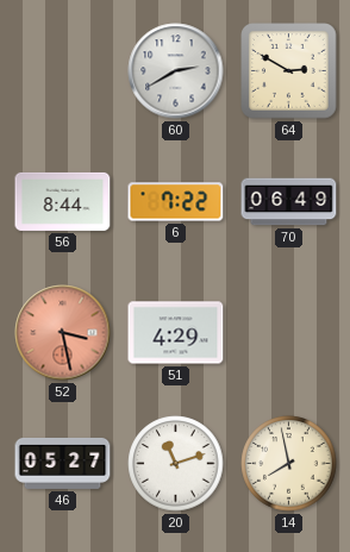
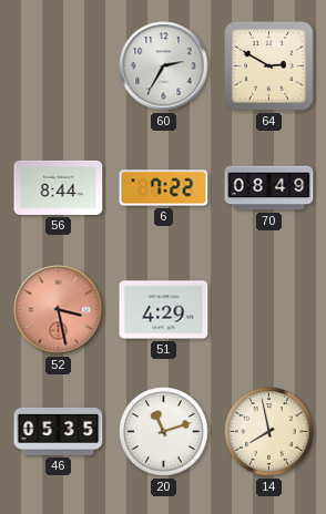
60: 2:40 -> 2:35
70: 06:49 -> 08:49
46: 05:27 -> 05:35
